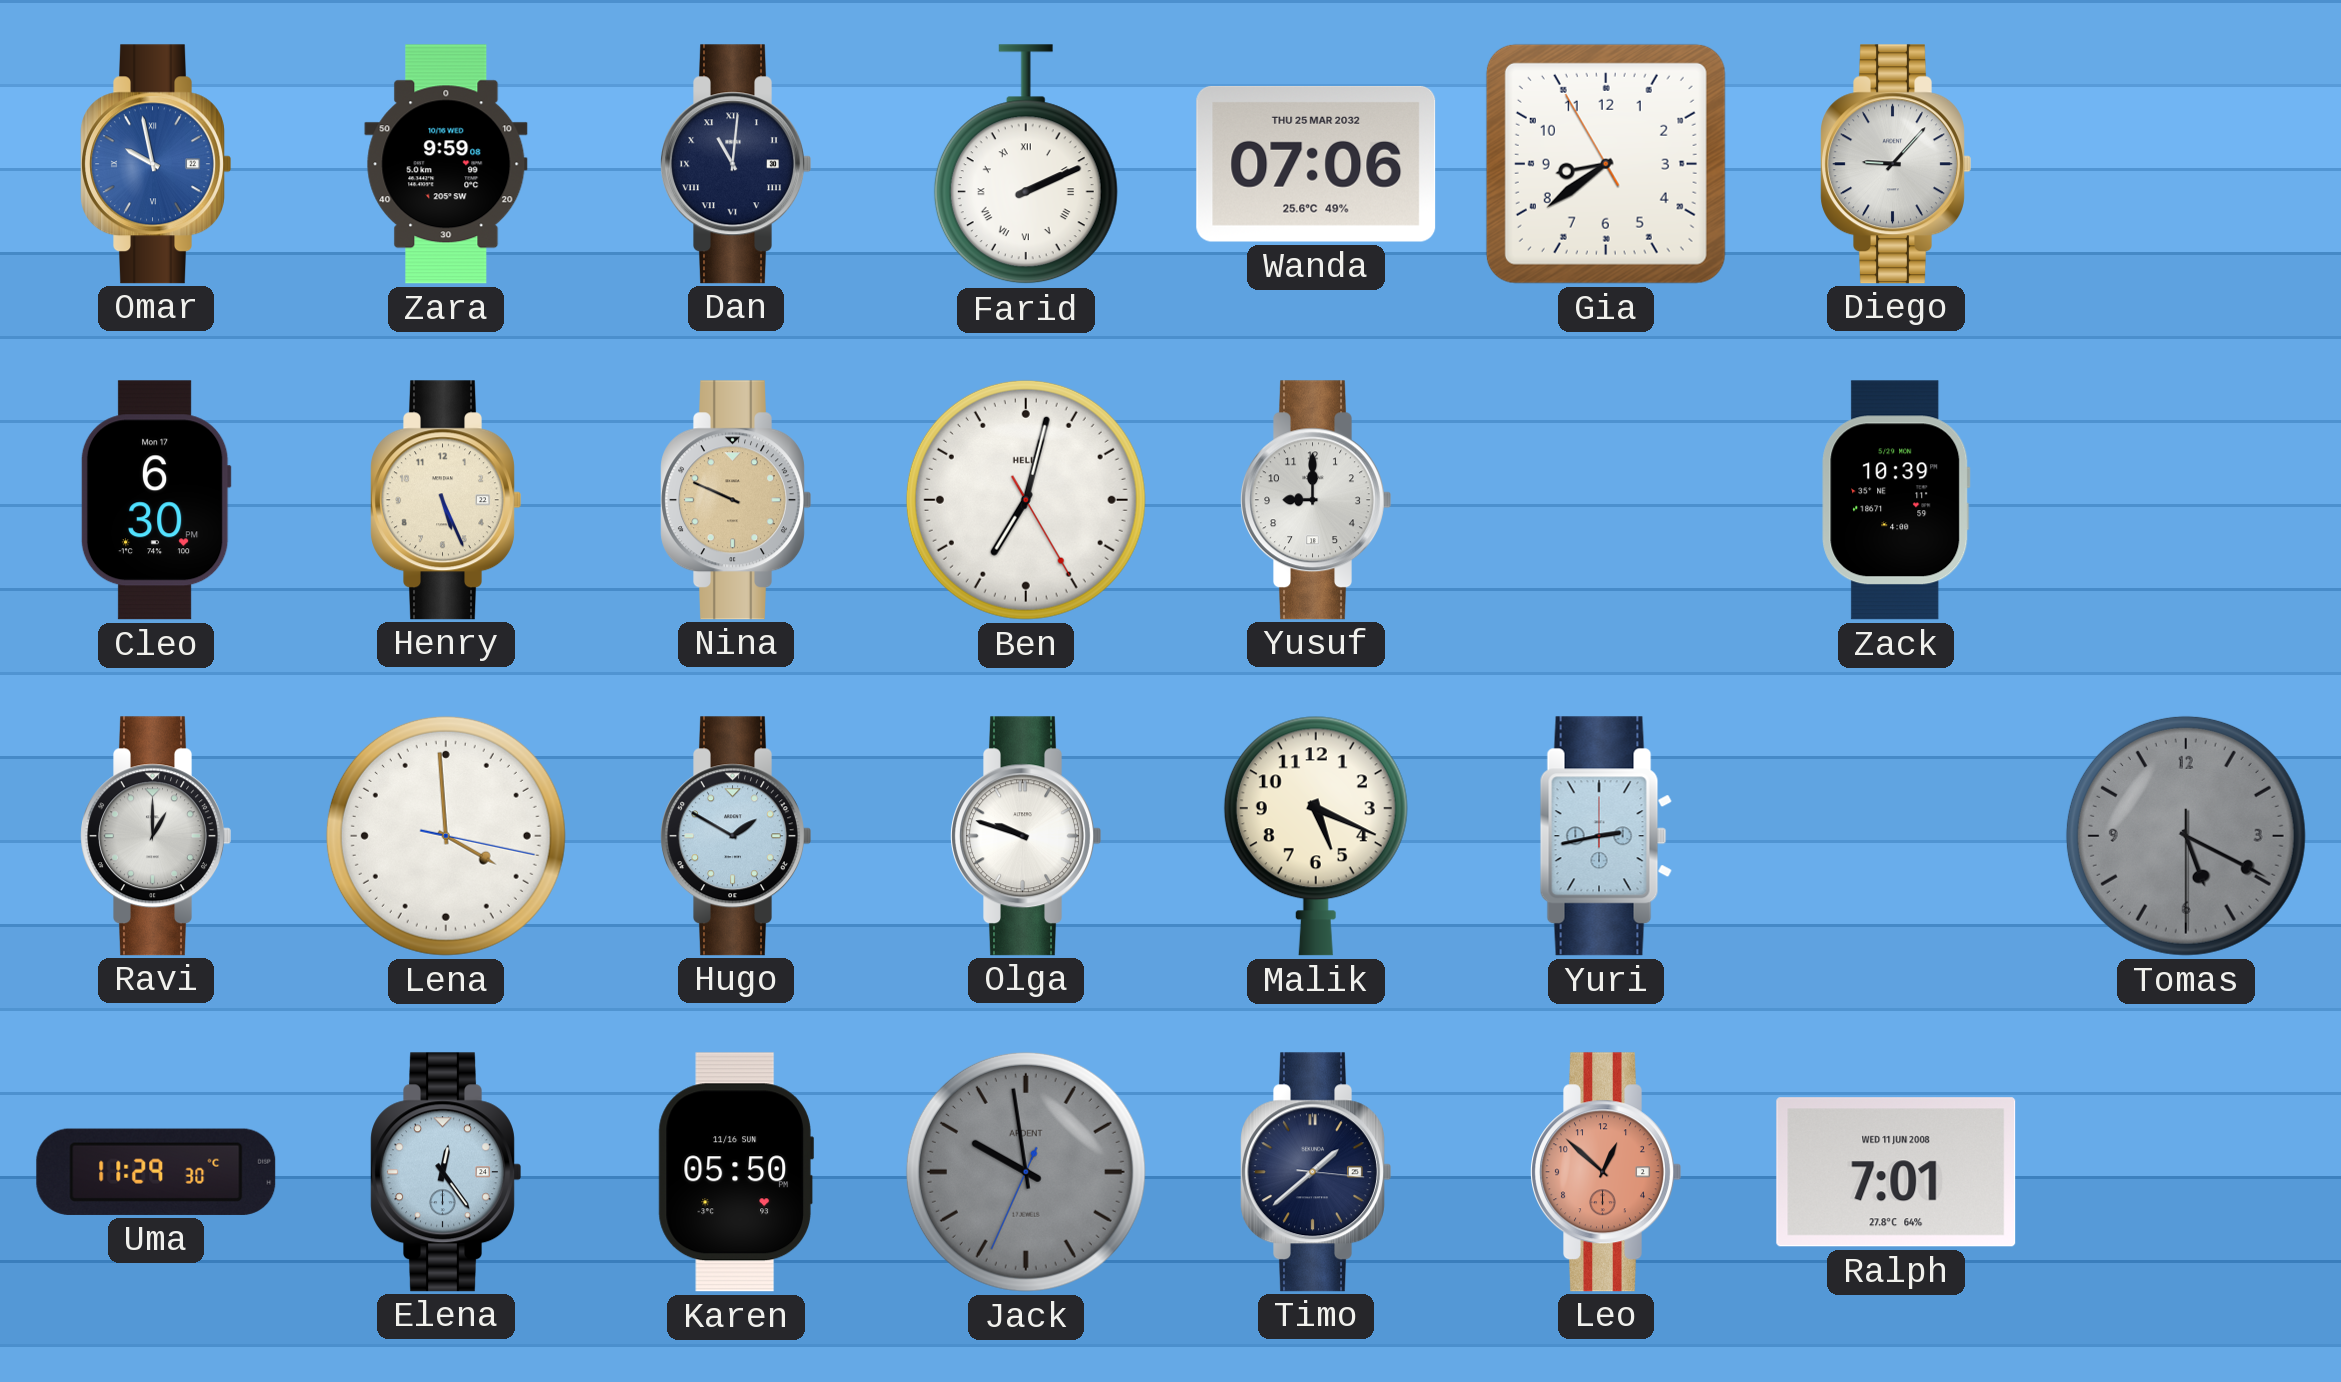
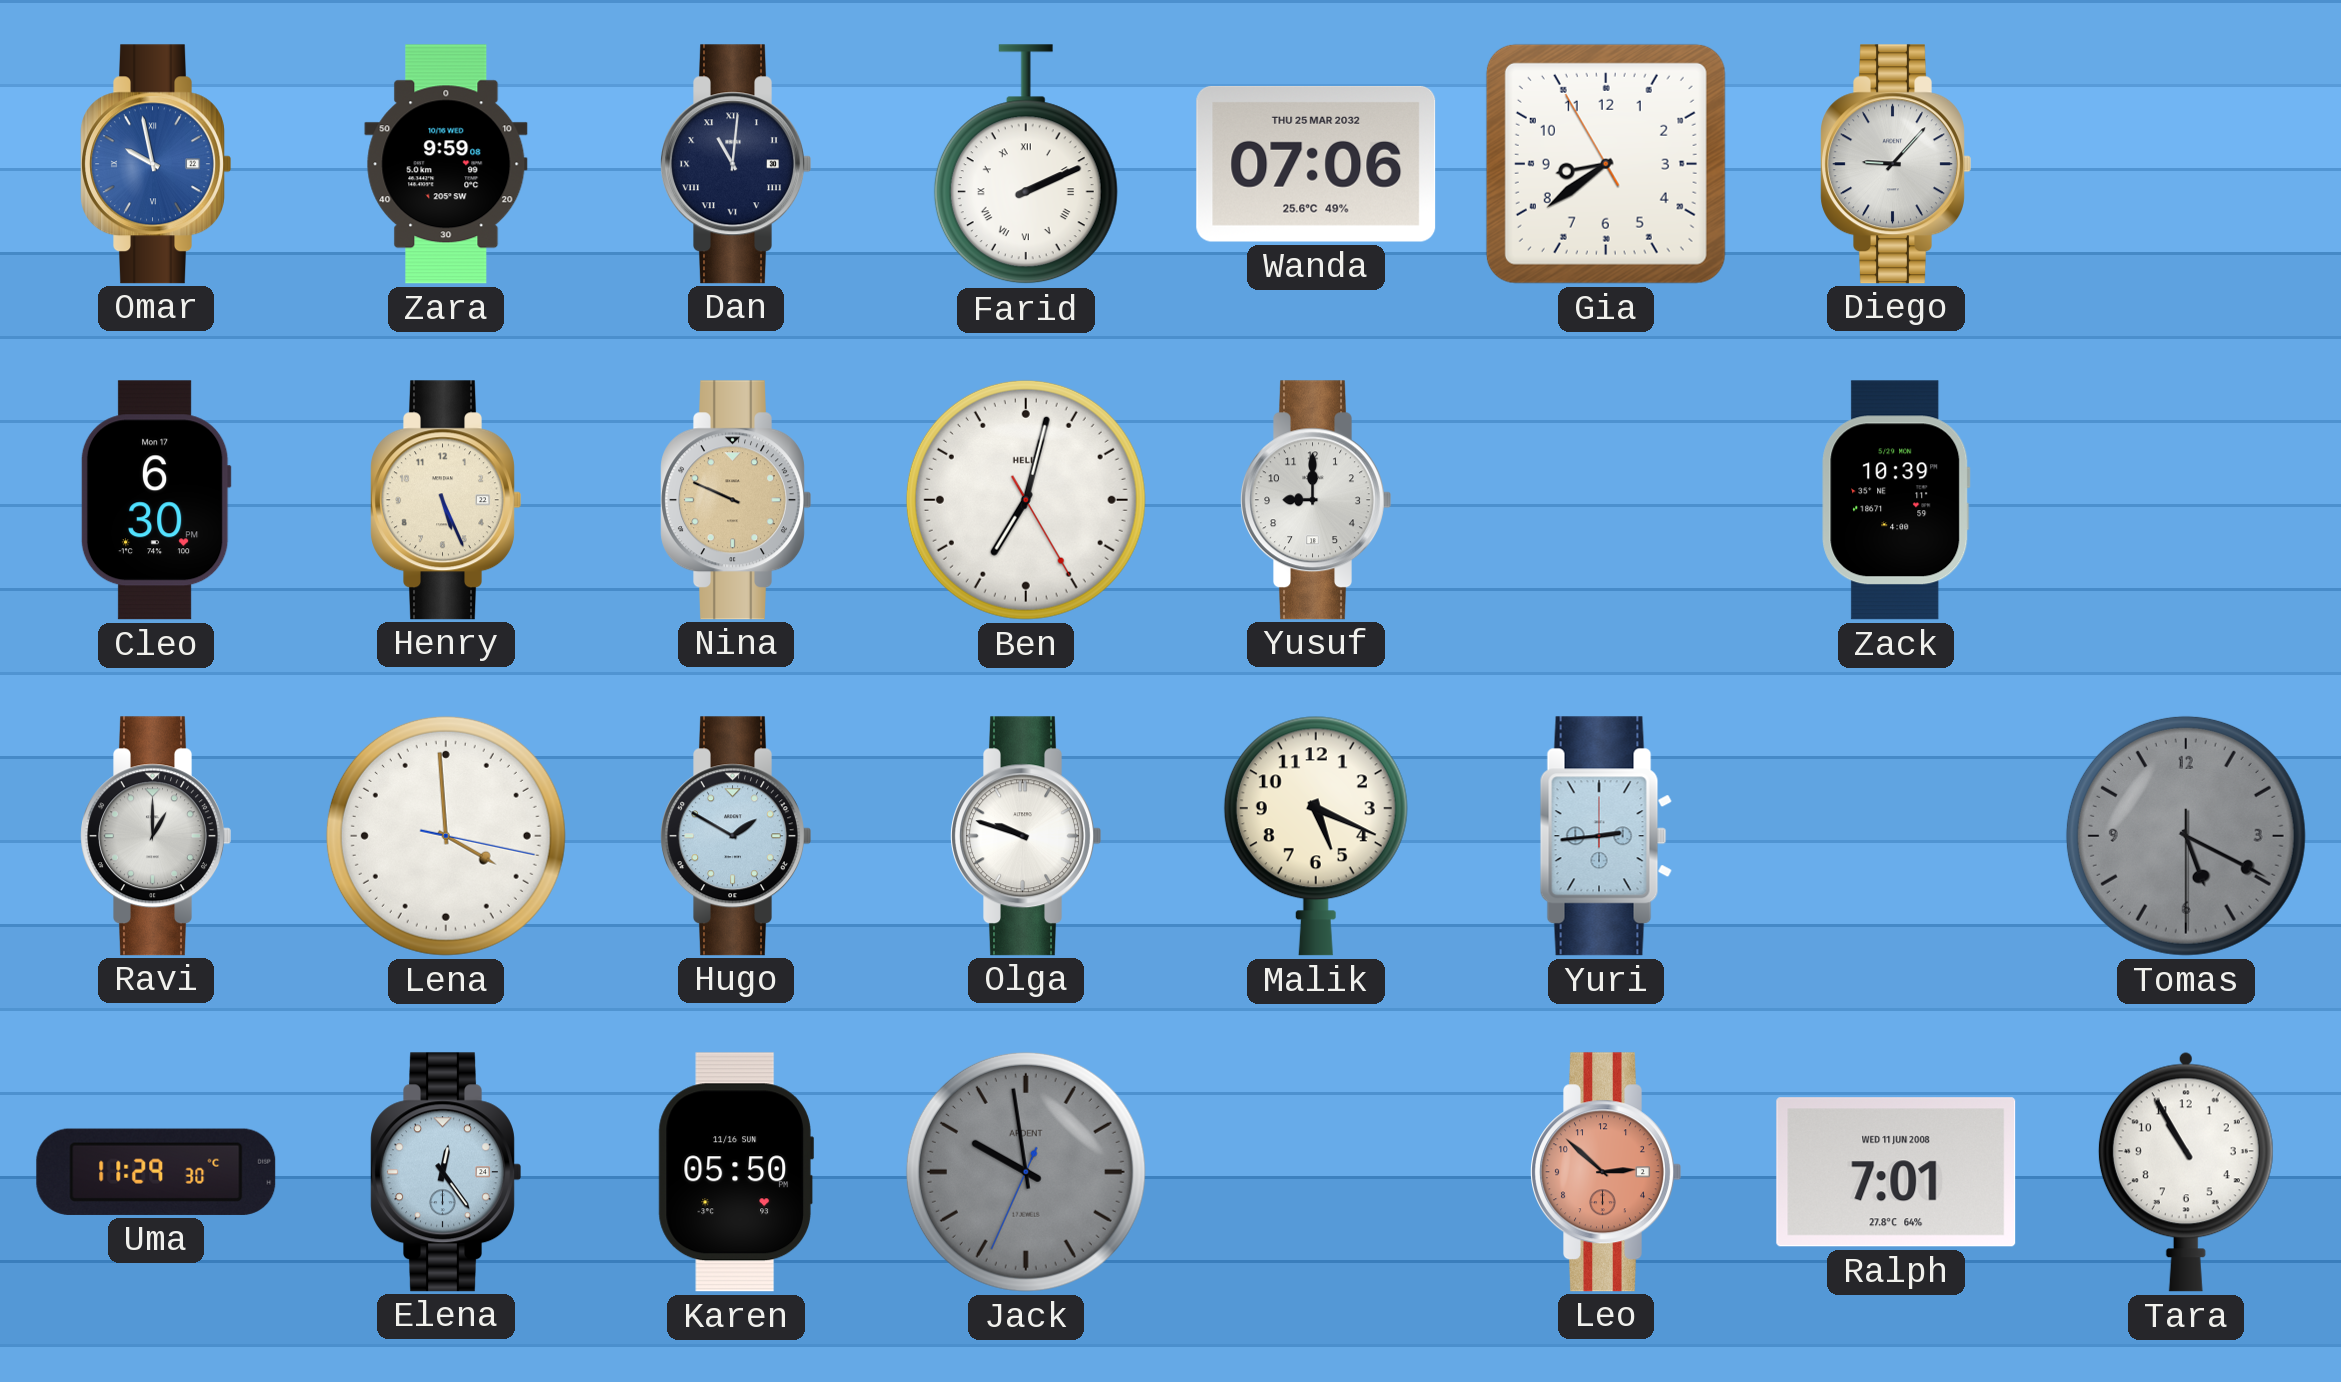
Yuri: 2:43 -> 2:44
Timo: 1:38 -> none
Leo: 12:52 -> 2:52
Tara: none -> 10:55
